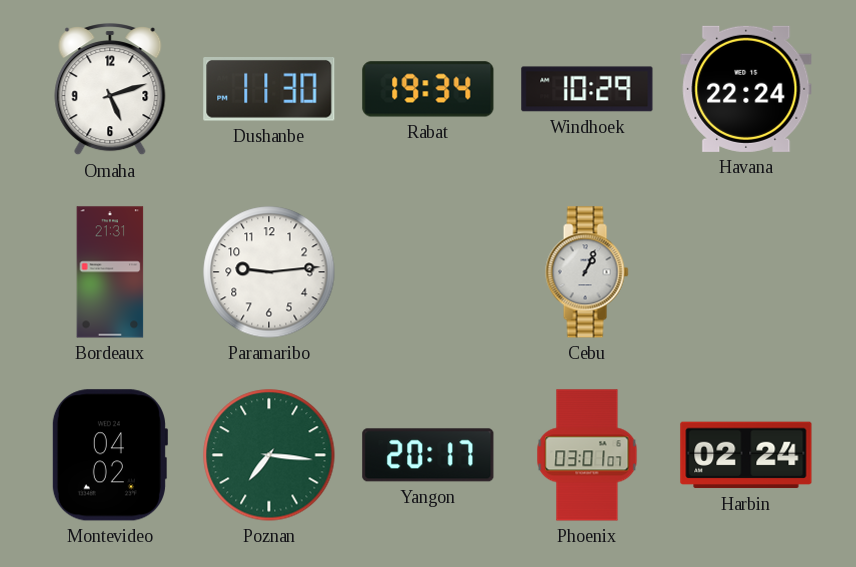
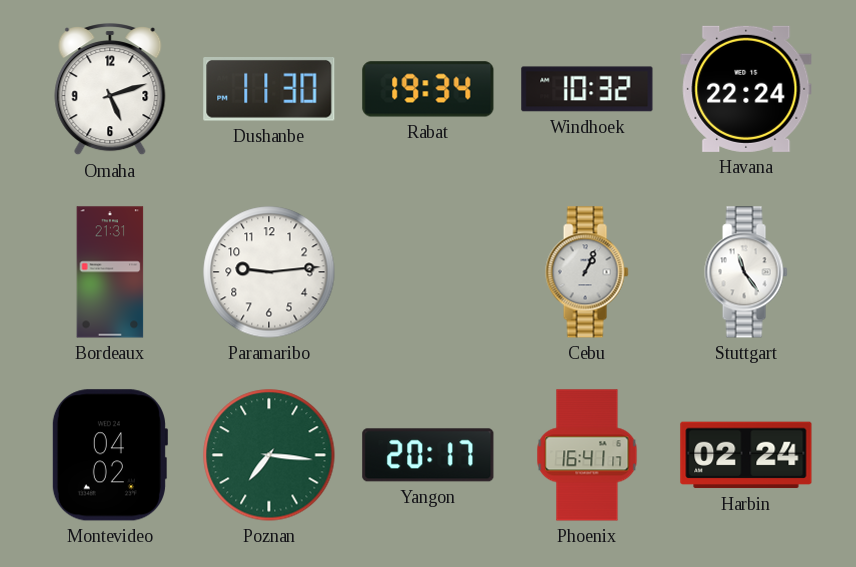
Windhoek: 10:29 -> 10:32
Stuttgart: none -> 11:24
Phoenix: 03:01 -> 16:41
